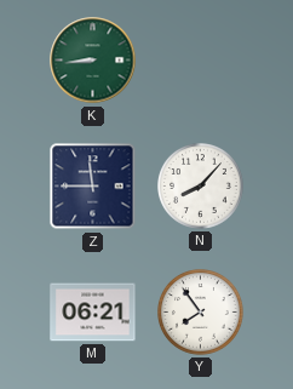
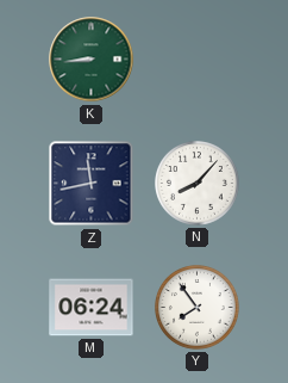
Z: 11:45 -> 11:43
M: 06:21 -> 06:24
